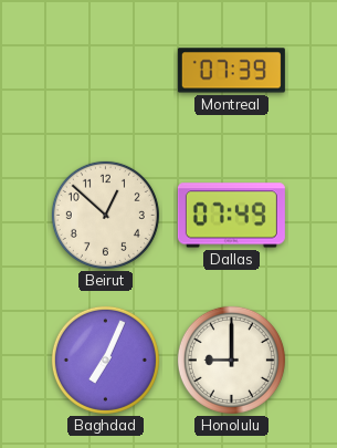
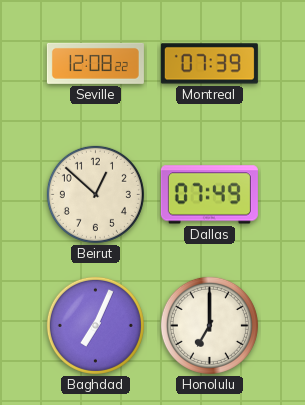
Seville: none -> 12:08
Honolulu: 9:00 -> 7:00
